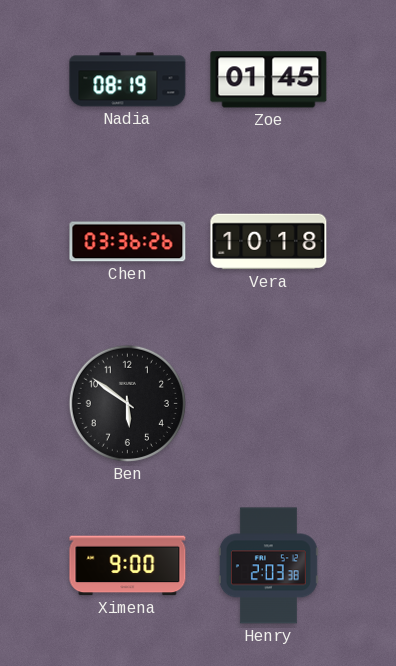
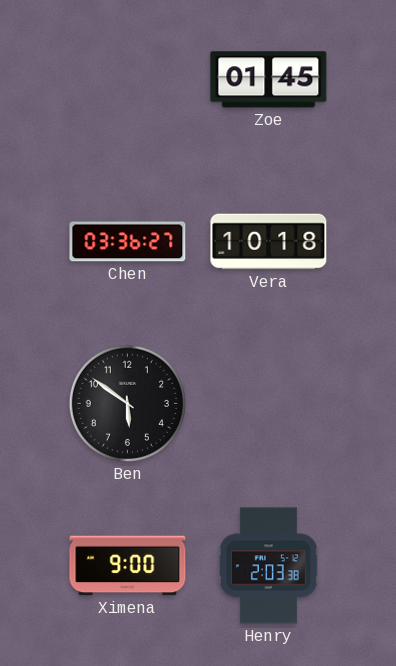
Nadia: 08:19 -> none
Chen: 03:36:26 -> 03:36:27
